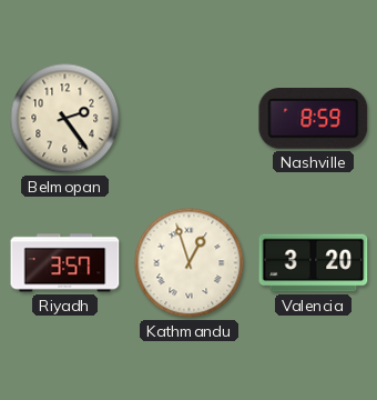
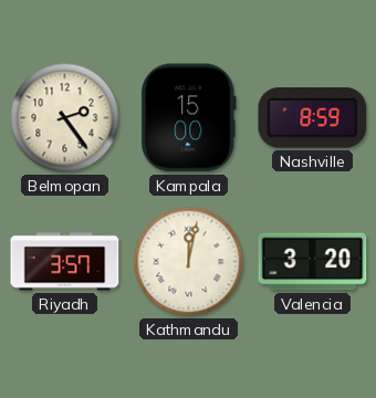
Kampala: none -> 15:00
Kathmandu: 12:57 -> 12:02
